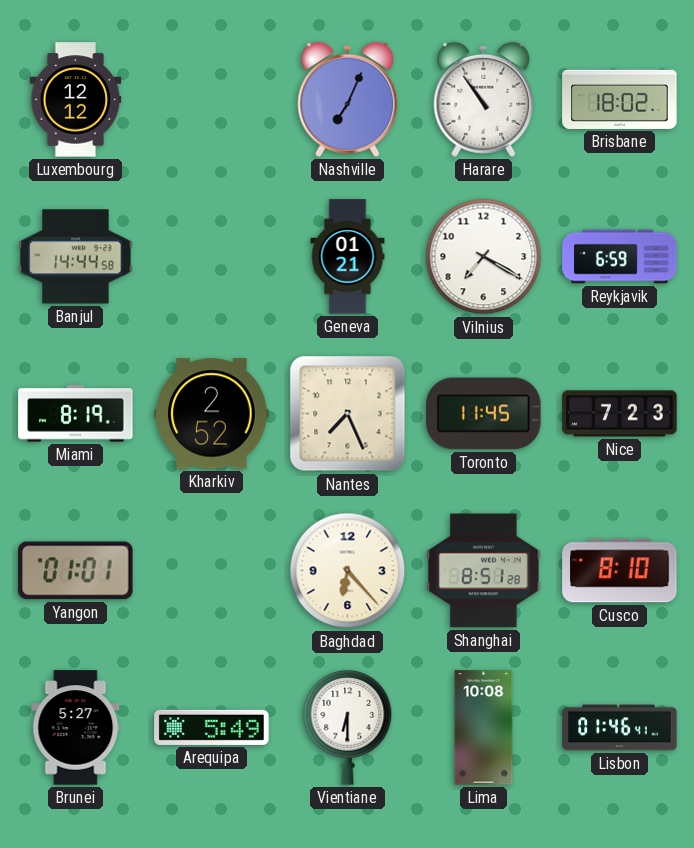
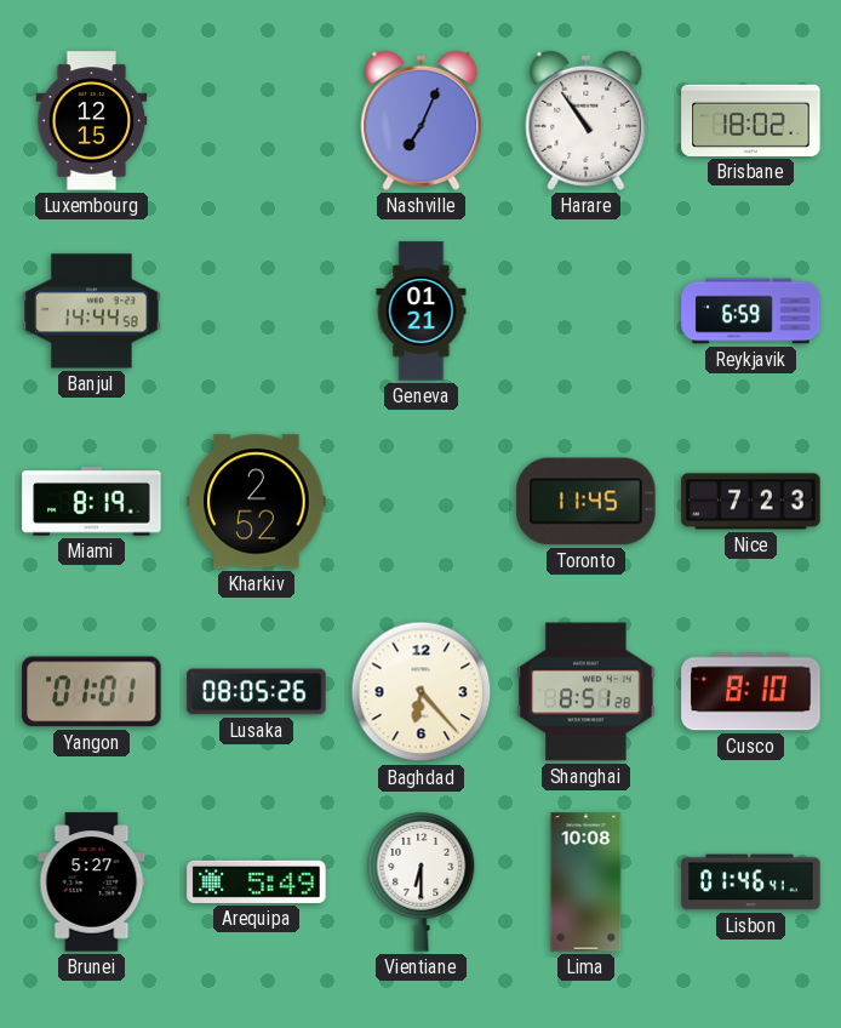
Luxembourg: 12:12 -> 12:15
Vilnius: 7:20 -> none
Nantes: 7:26 -> none
Lusaka: none -> 08:05
